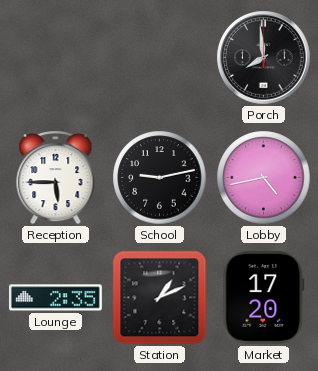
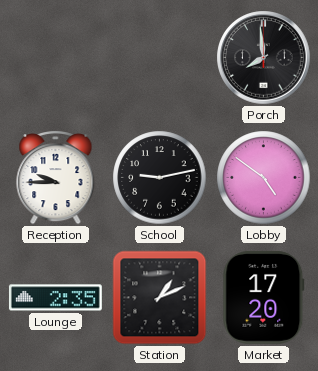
Reception: 5:45 -> 9:45
Lobby: 4:43 -> 4:51
